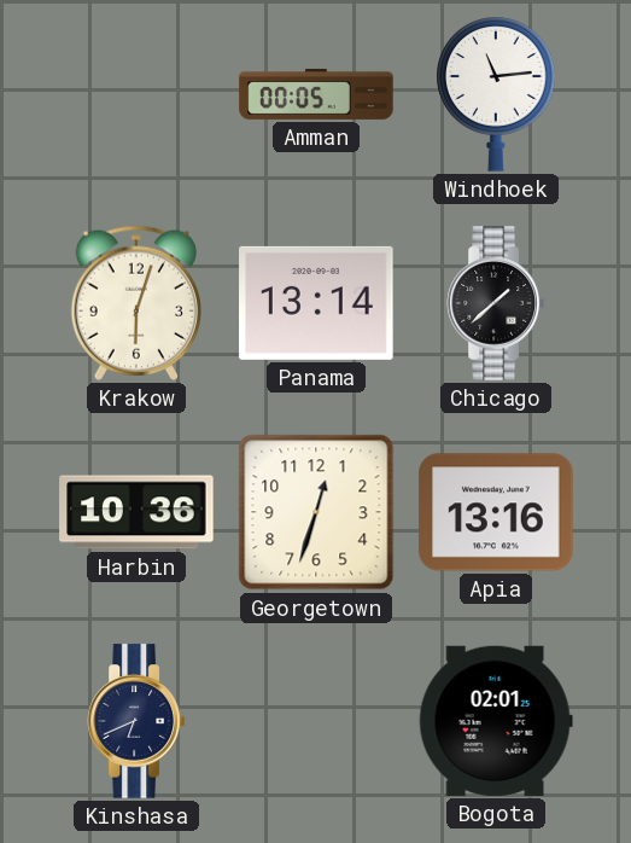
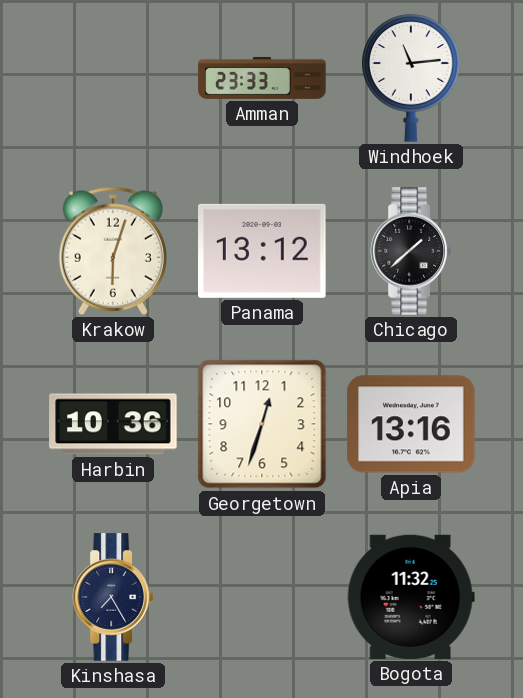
Amman: 00:05 -> 23:33
Panama: 13:14 -> 13:12
Kinshasa: 6:41 -> 7:25
Bogota: 02:01 -> 11:32
